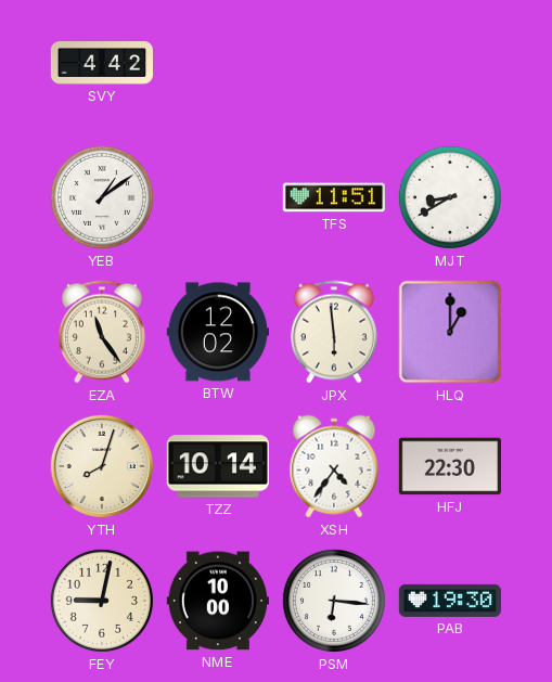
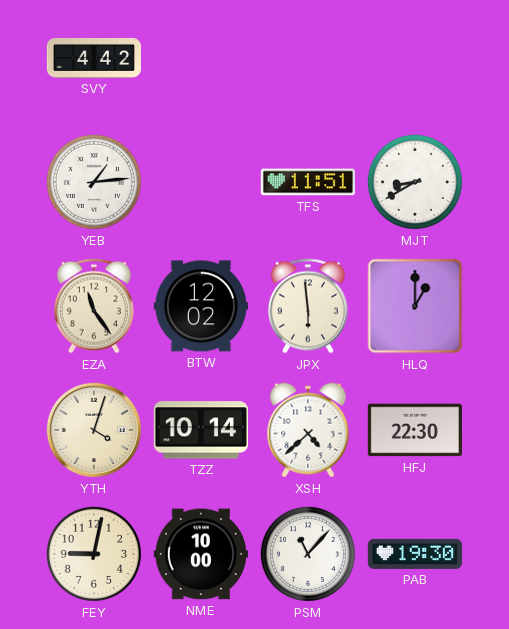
YEB: 1:09 -> 1:14
YTH: 8:03 -> 4:03
XSH: 4:36 -> 4:38
PSM: 6:16 -> 11:07
